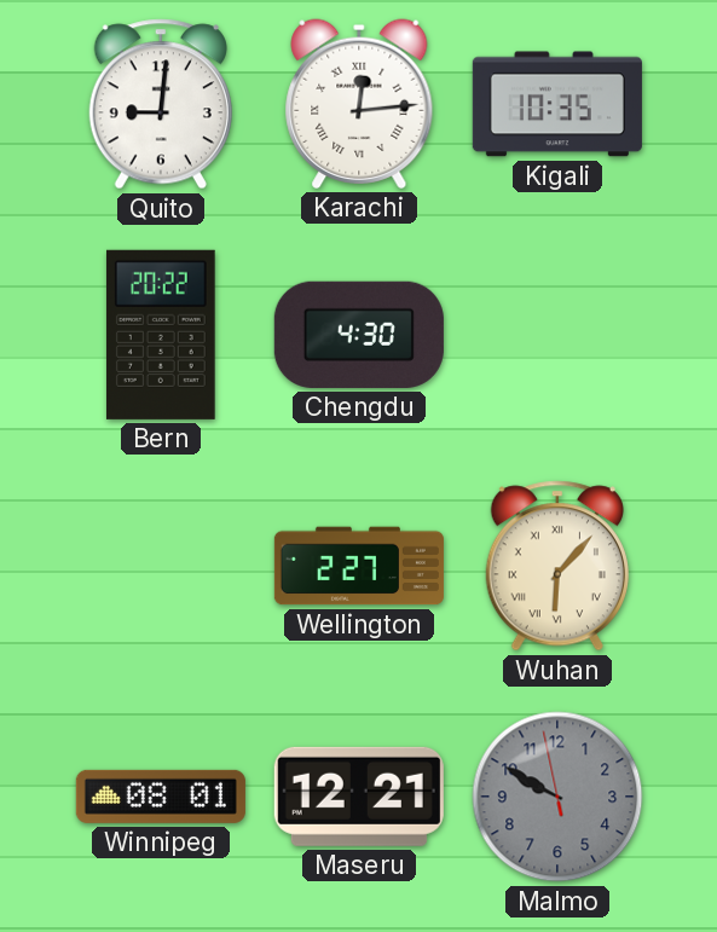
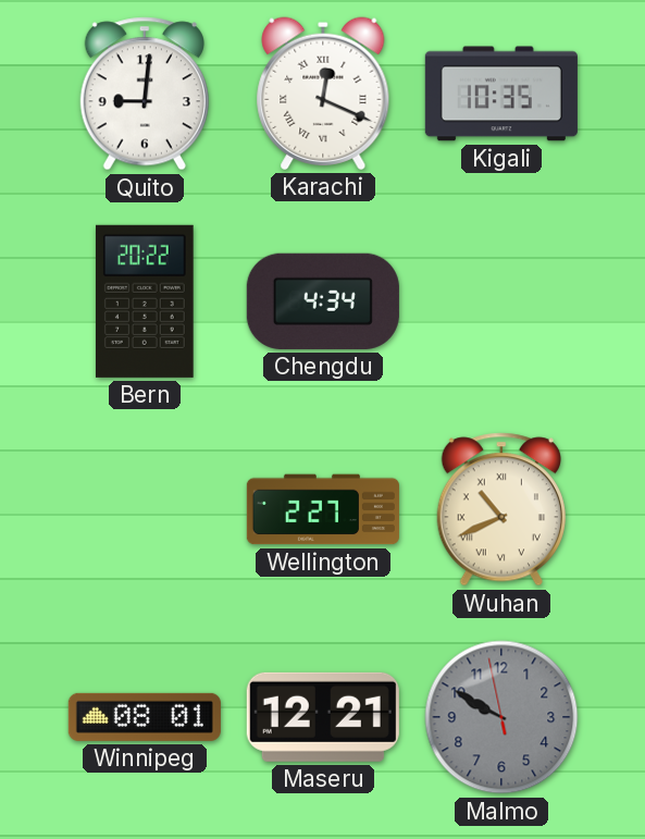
Karachi: 12:14 -> 12:19
Chengdu: 4:30 -> 4:34
Wuhan: 6:07 -> 10:41
